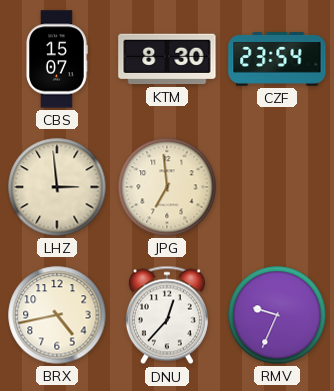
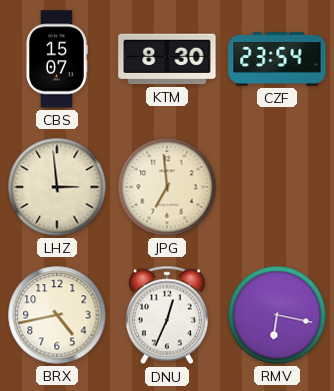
DNU: 12:37 -> 12:34
RMV: 9:34 -> 6:17
